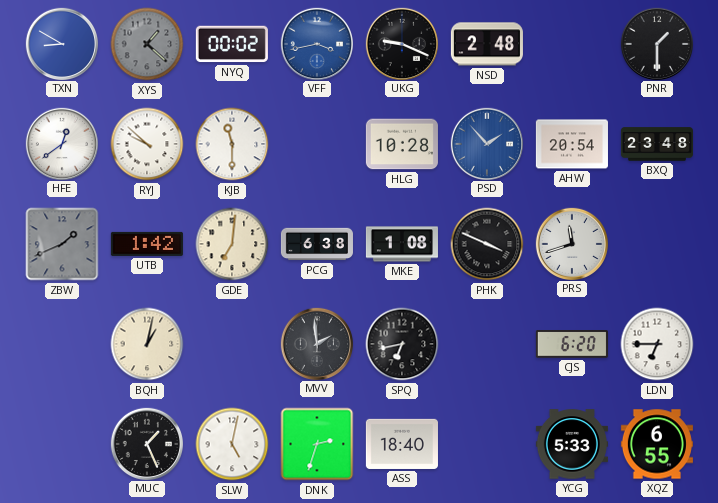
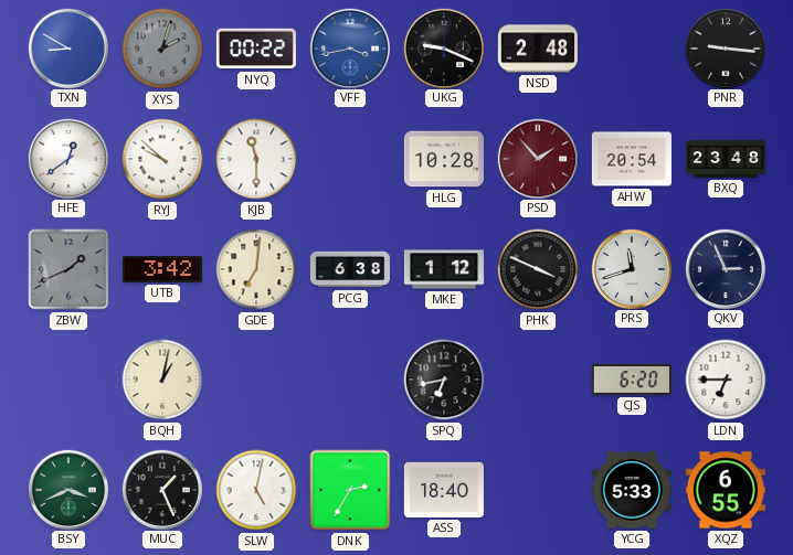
XYS: 1:22 -> 2:03
NYQ: 00:02 -> 00:22
PNR: 1:30 -> 9:16
PSD dial: blue -> burgundy
UTB: 1:42 -> 3:42
MKE: 1:08 -> 1:12
QKV: none -> 2:56
MVV: 1:59 -> none
BSY: none -> 3:41
DNK: 2:33 -> 2:35
